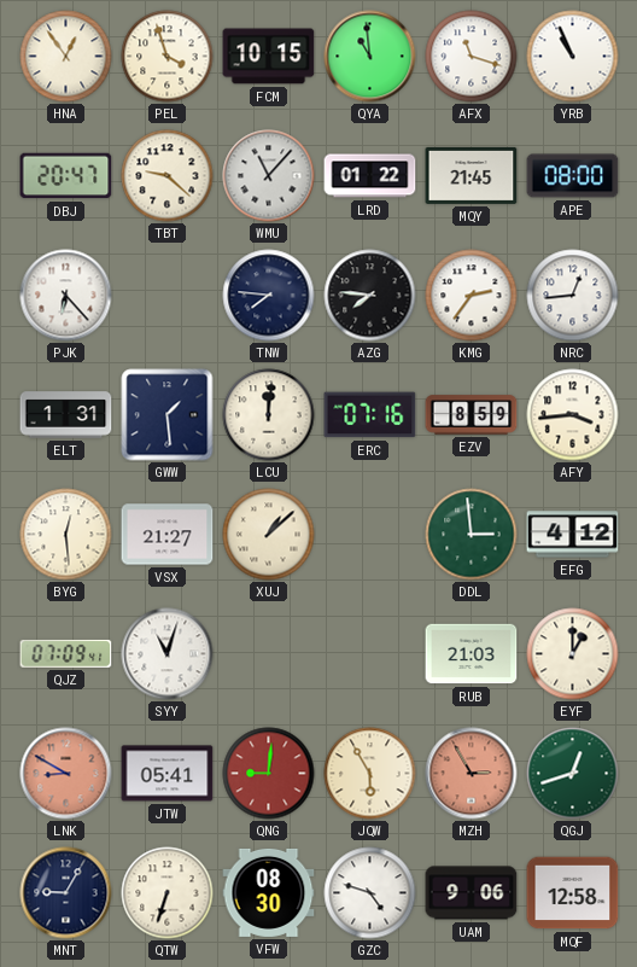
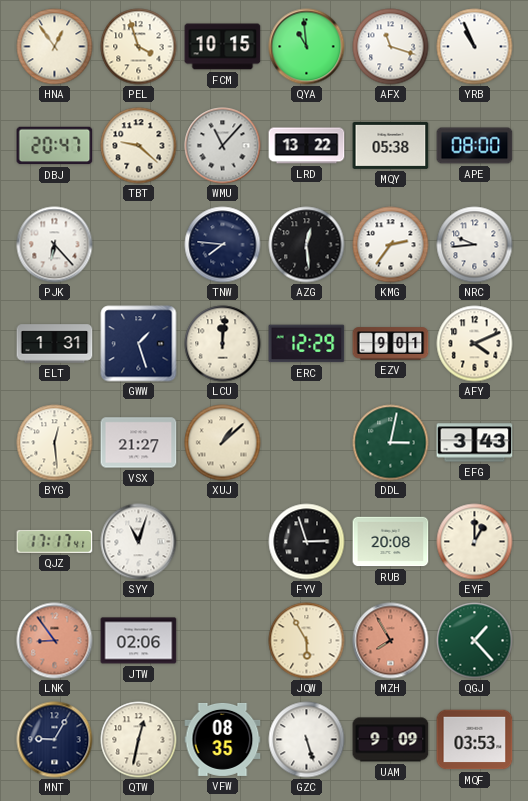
LRD: 01:22 -> 13:22
MQY: 21:45 -> 05:38
AZG: 7:46 -> 12:29
NRC: 12:44 -> 9:44
GWW: 1:29 -> 1:27
ERC: 07:16 -> 12:29
EZV: 8:59 -> 9:01
AFY: 3:44 -> 4:11
DDL: 2:59 -> 3:02
EFG: 4:12 -> 3:43
QJZ: 07:09 -> 17:17
FYV: none -> 2:57
RUB: 21:03 -> 20:08
LNK: 8:50 -> 8:54
JTW: 05:41 -> 02:06
QNG: 9:01 -> none
MZH: 2:55 -> 7:55
QGJ: 12:42 -> 1:23
QTW: 6:33 -> 12:32
VFW: 08:30 -> 08:35
GZC: 4:48 -> 5:27
UAM: 9:06 -> 9:09
MQF: 12:58 -> 03:53
